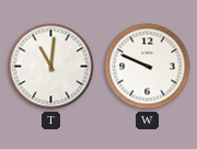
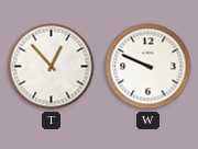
T: 11:01 -> 12:53
